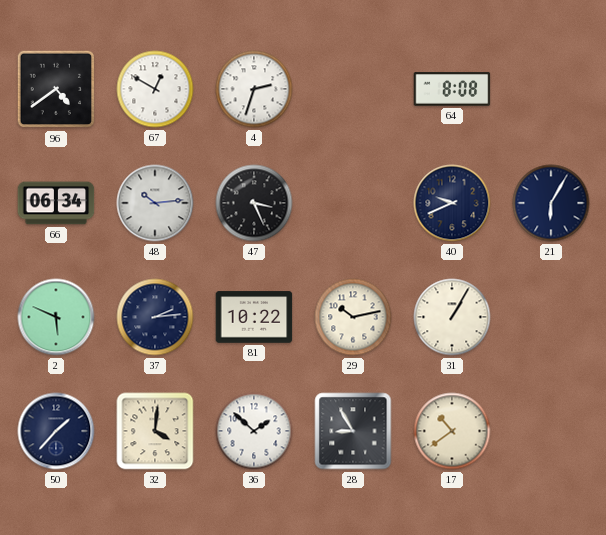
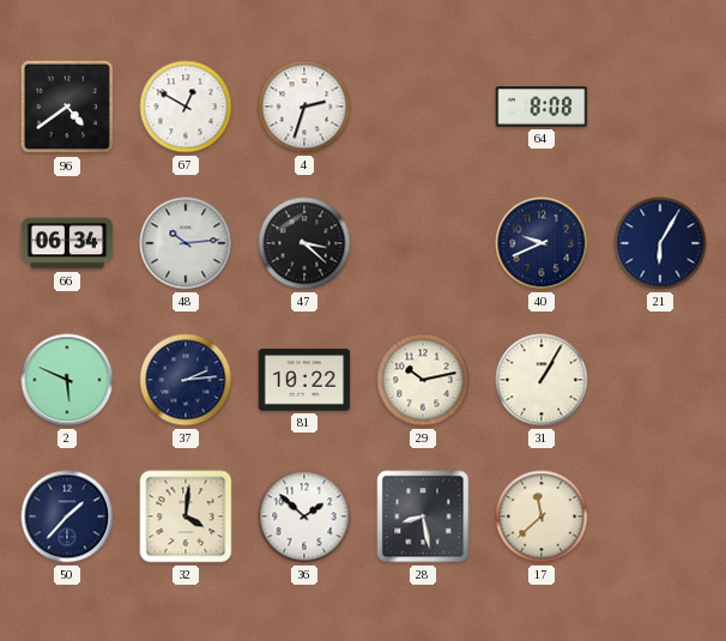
47: 3:26 -> 3:22
28: 8:55 -> 8:28
17: 10:39 -> 11:38
